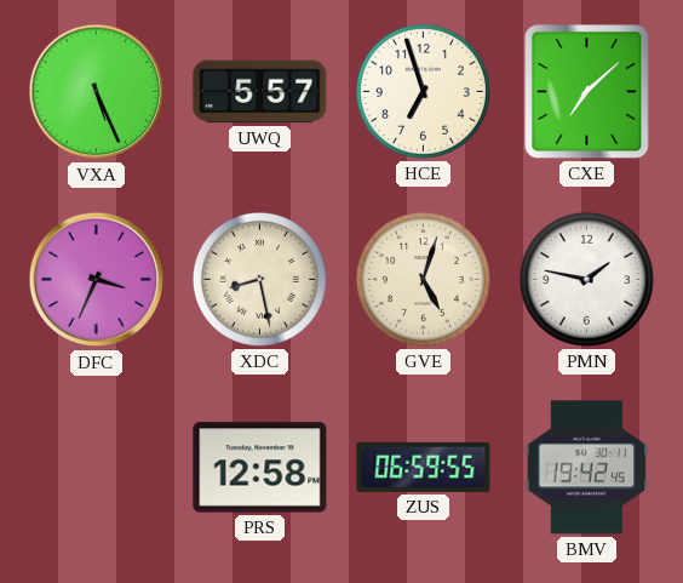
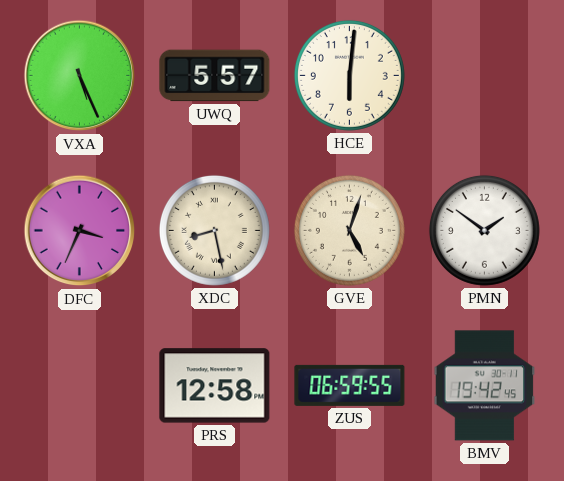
HCE: 6:57 -> 6:01
CXE: 7:08 -> none
PMN: 1:47 -> 1:51
